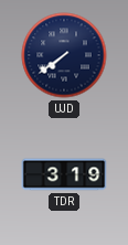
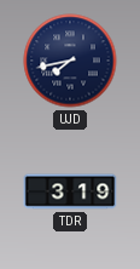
UJD: 7:39 -> 7:43
